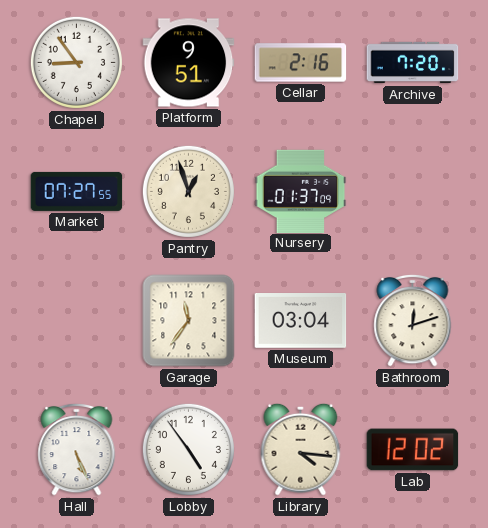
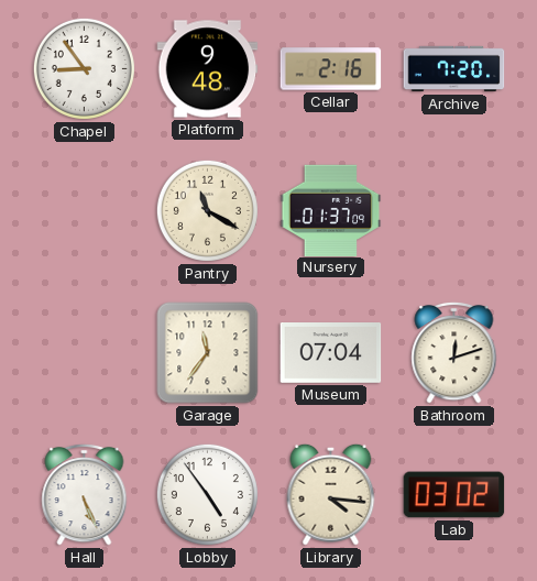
Platform: 9:51 -> 9:48
Market: 07:27 -> none
Pantry: 12:57 -> 11:20
Museum: 03:04 -> 07:04
Lab: 12:02 -> 03:02
